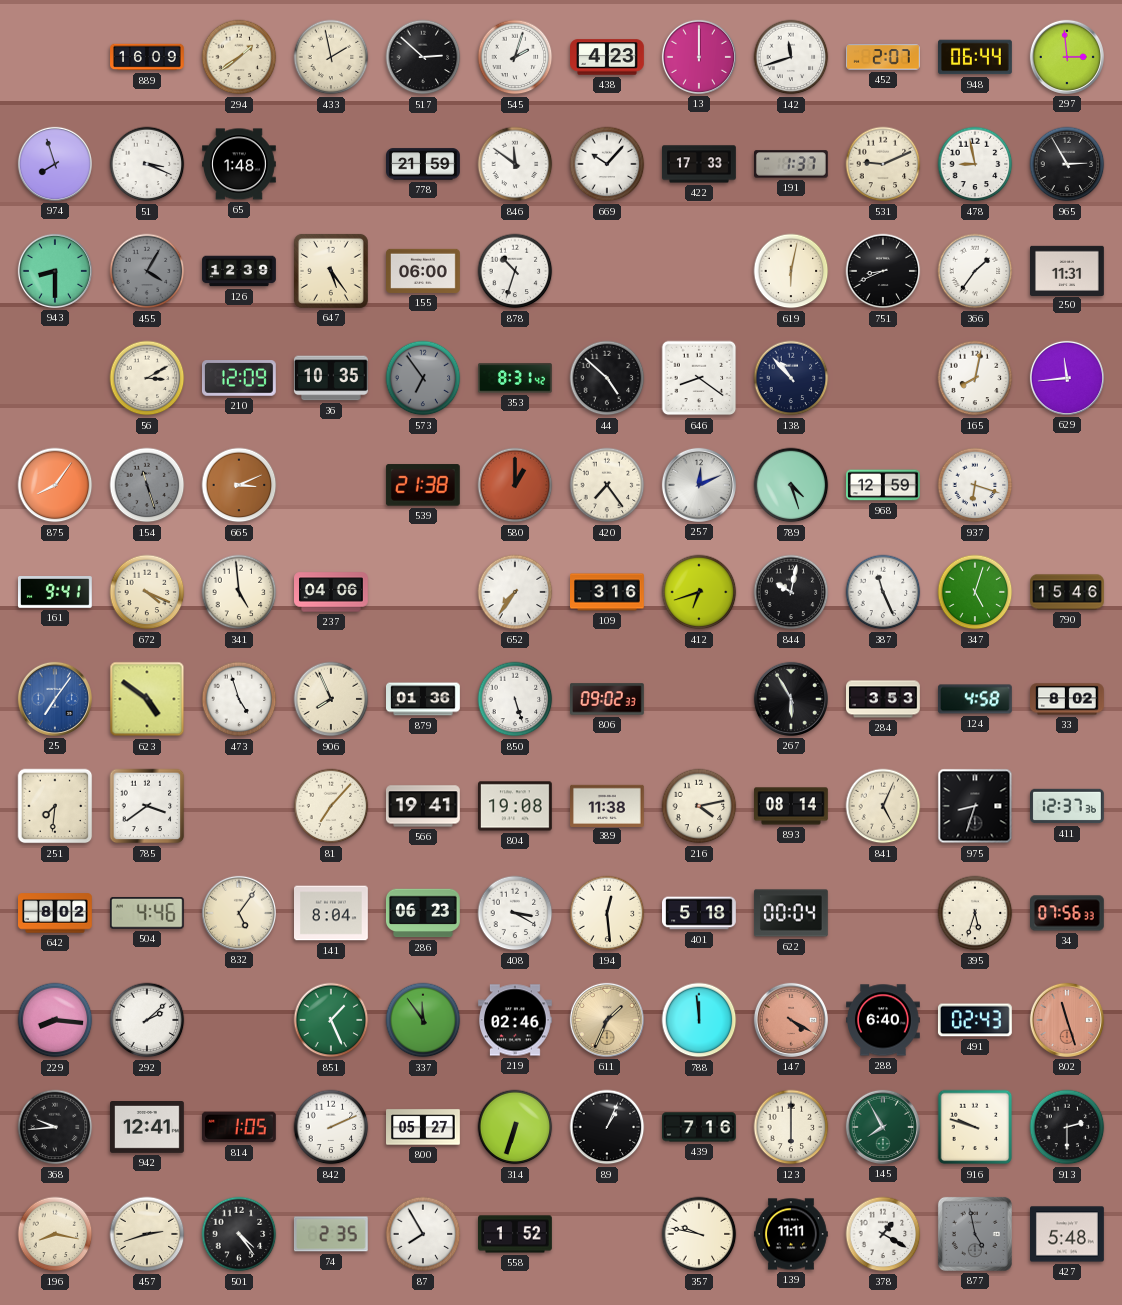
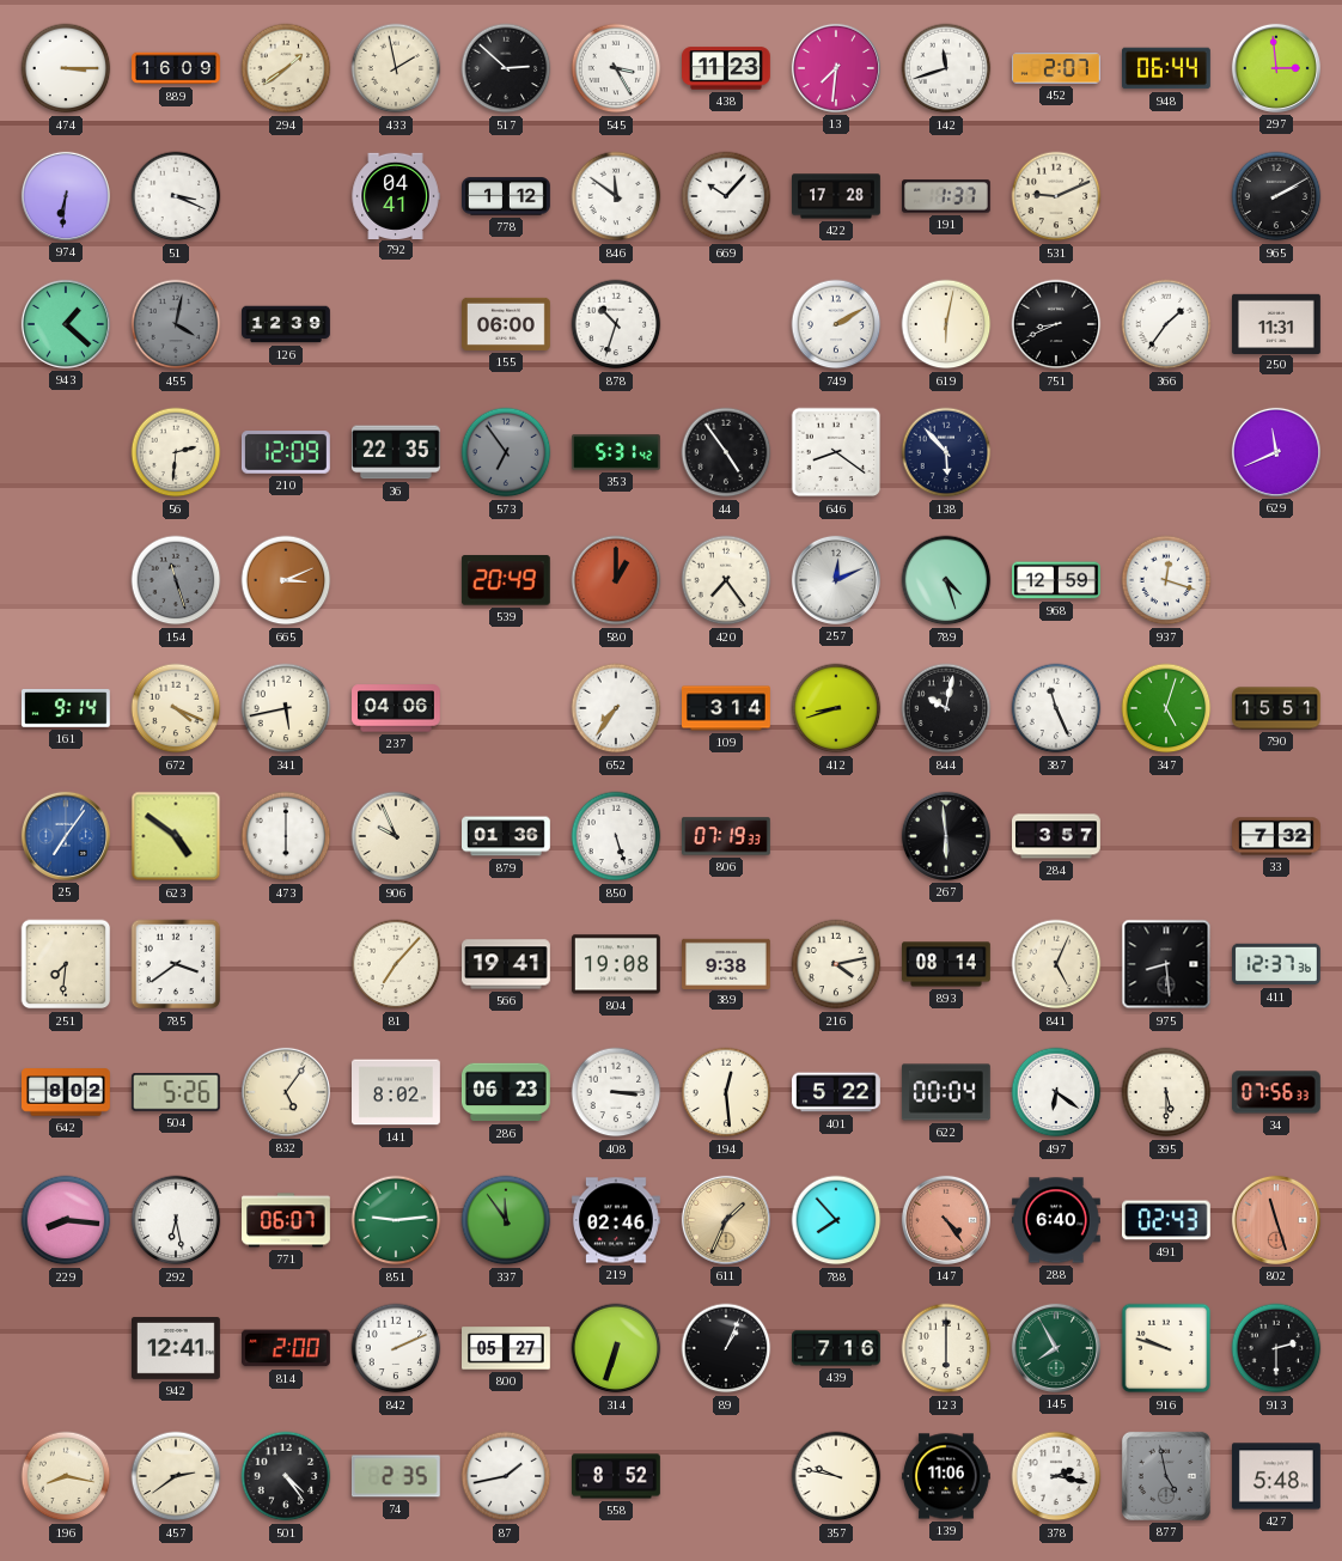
474: none -> 3:15
545: 2:03 -> 3:25
438: 4:23 -> 11:23
13: 12:00 -> 7:31
974: 7:57 -> 6:31
65: 1:48 -> none
792: none -> 04:41
778: 21:59 -> 1:12
422: 17:33 -> 17:28
478: 8:58 -> none
965: 2:55 -> 2:10
943: 8:30 -> 1:22
455: 4:05 -> 4:02
647: 5:24 -> none
749: none -> 2:10
56: 3:10 -> 2:31
36: 10:35 -> 22:35
353: 8:31 -> 5:31
44: 4:52 -> 4:54
138: 10:53 -> 5:53
165: 8:02 -> none
629: 11:44 -> 11:41
875: 8:06 -> none
539: 21:38 -> 20:49
937: 6:18 -> 12:18
161: 9:41 -> 9:14
341: 4:59 -> 5:43
109: 3:16 -> 3:14
412: 6:42 -> 8:42
790: 15:46 -> 15:51
473: 4:57 -> 6:00
906: 7:56 -> 9:56
806: 09:02 -> 07:19
267: 5:55 -> 5:59
284: 3:53 -> 3:57
124: 4:58 -> none
33: 8:02 -> 7:32
389: 11:38 -> 9:38
975: 8:33 -> 8:29
504: 4:46 -> 5:26
141: 8:04 -> 8:02
408: 3:20 -> 3:15
401: 5:18 -> 5:22
497: none -> 6:21
395: 5:33 -> 5:30
292: 2:08 -> 6:28
771: none -> 06:07
851: 1:26 -> 9:14
788: 11:59 -> 7:53
147: 4:20 -> 4:24
368: 9:44 -> none
814: 1:05 -> 2:00
457: 2:42 -> 2:39
87: 7:55 -> 1:43
558: 1:52 -> 8:52
139: 11:11 -> 11:06
378: 1:20 -> 2:17
